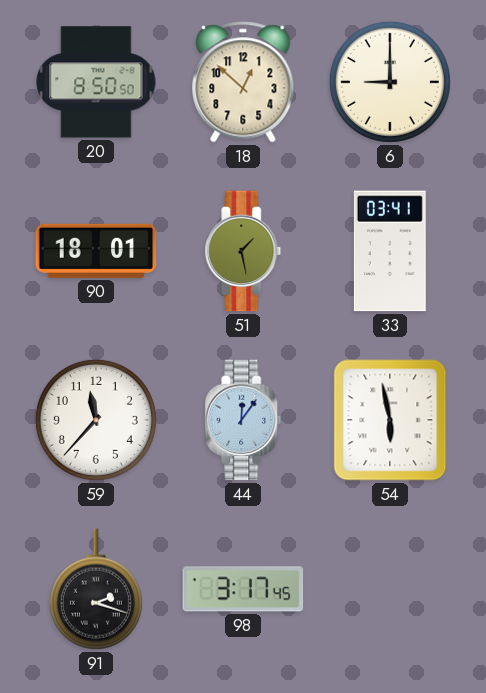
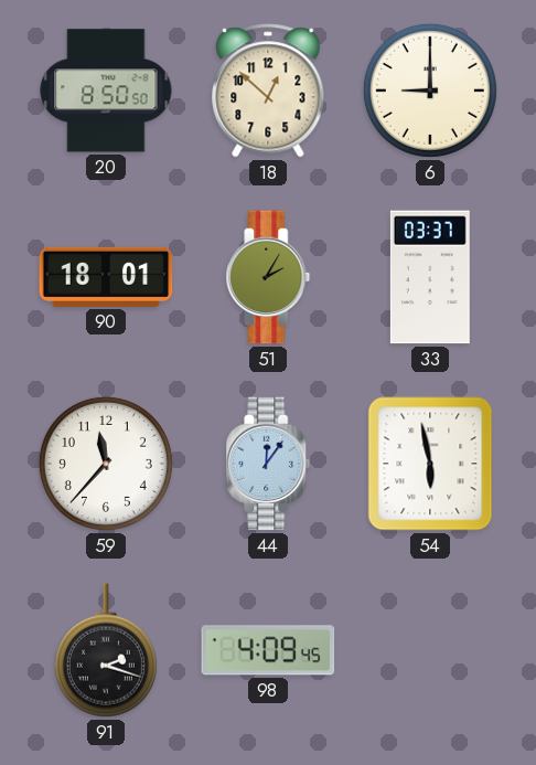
51: 1:28 -> 2:05
33: 03:41 -> 03:37
98: 3:17 -> 4:09
